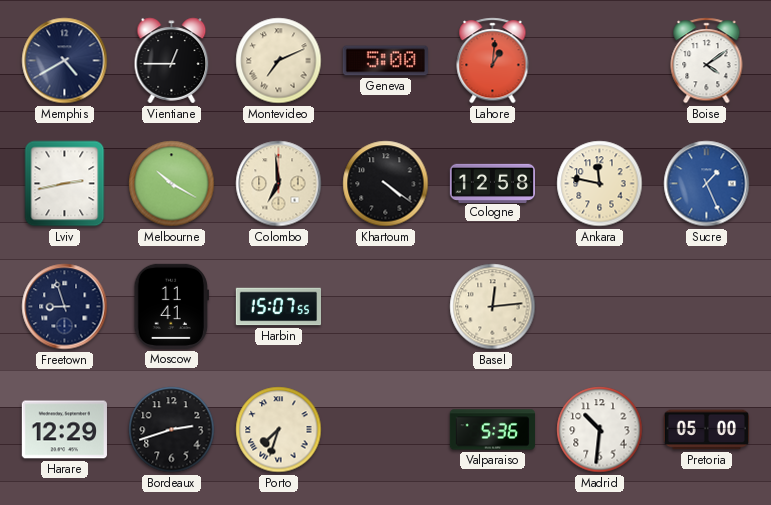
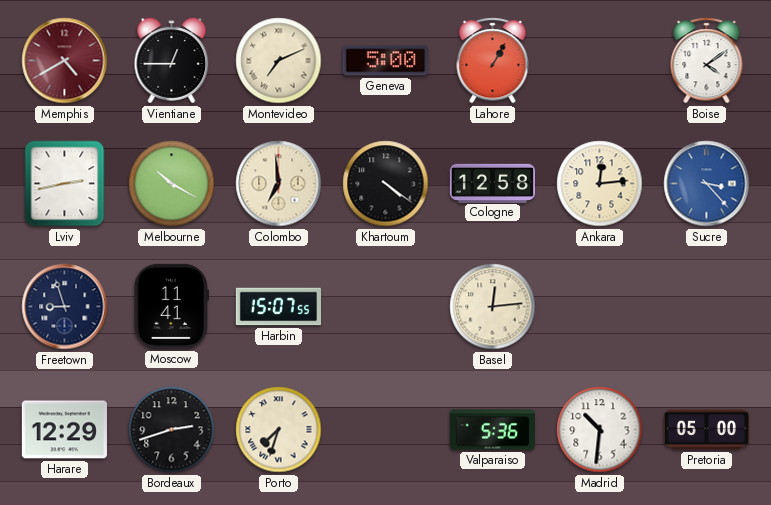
Memphis dial: navy -> burgundy
Lahore: 1:01 -> 1:05
Ankara: 11:47 -> 12:14
Sucre: 1:26 -> 3:23
